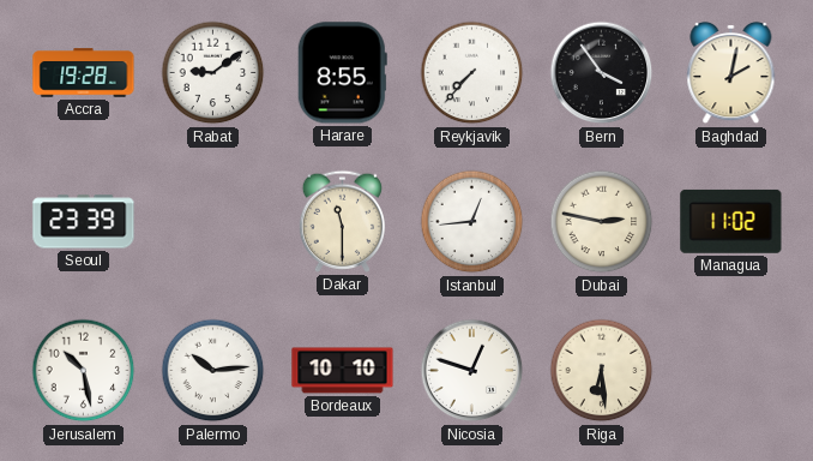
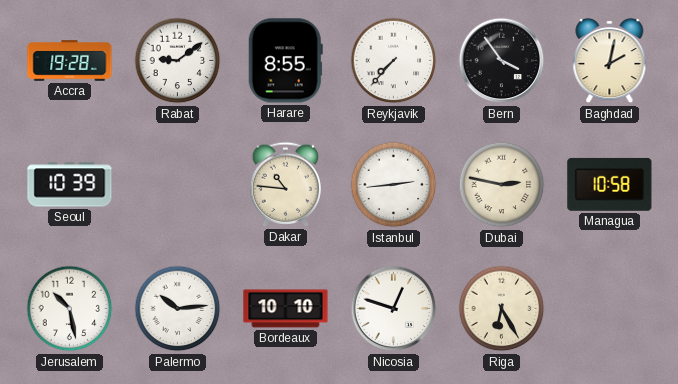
Seoul: 23:39 -> 10:39
Dakar: 11:30 -> 10:46
Istanbul: 12:44 -> 2:44
Managua: 11:02 -> 10:58
Riga: 6:29 -> 6:25
